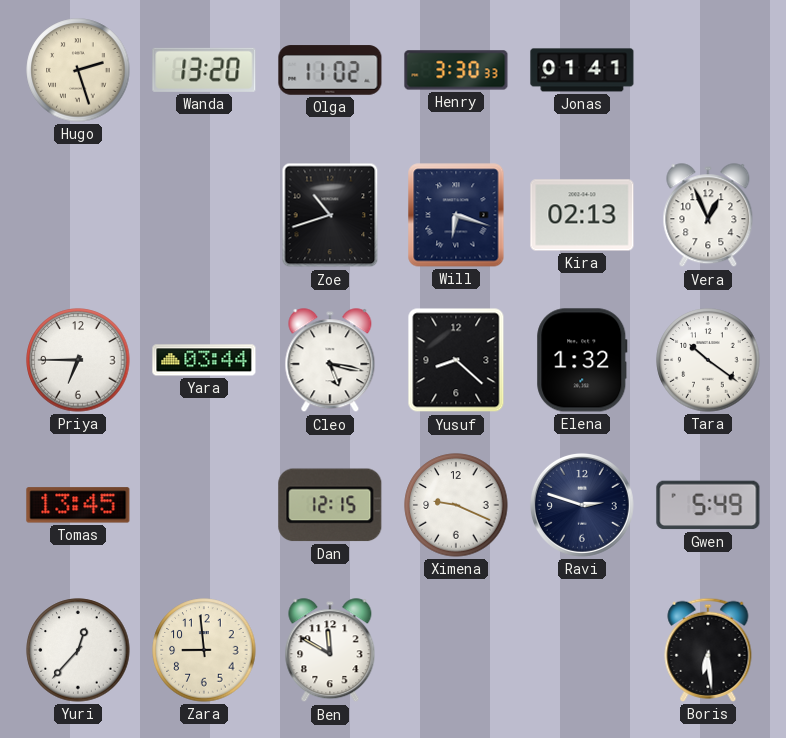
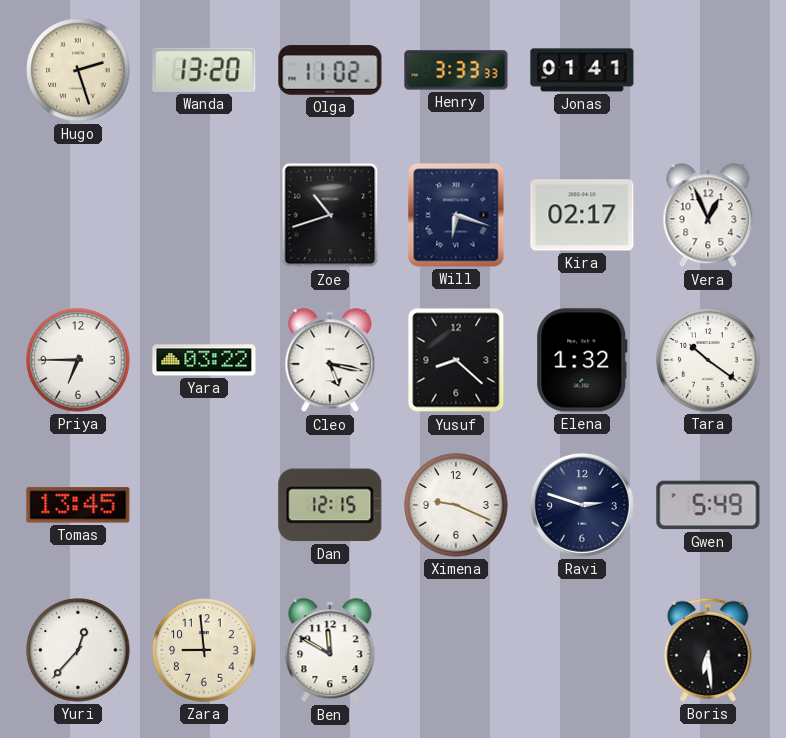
Henry: 3:30 -> 3:33
Kira: 02:13 -> 02:17
Yara: 03:44 -> 03:22
